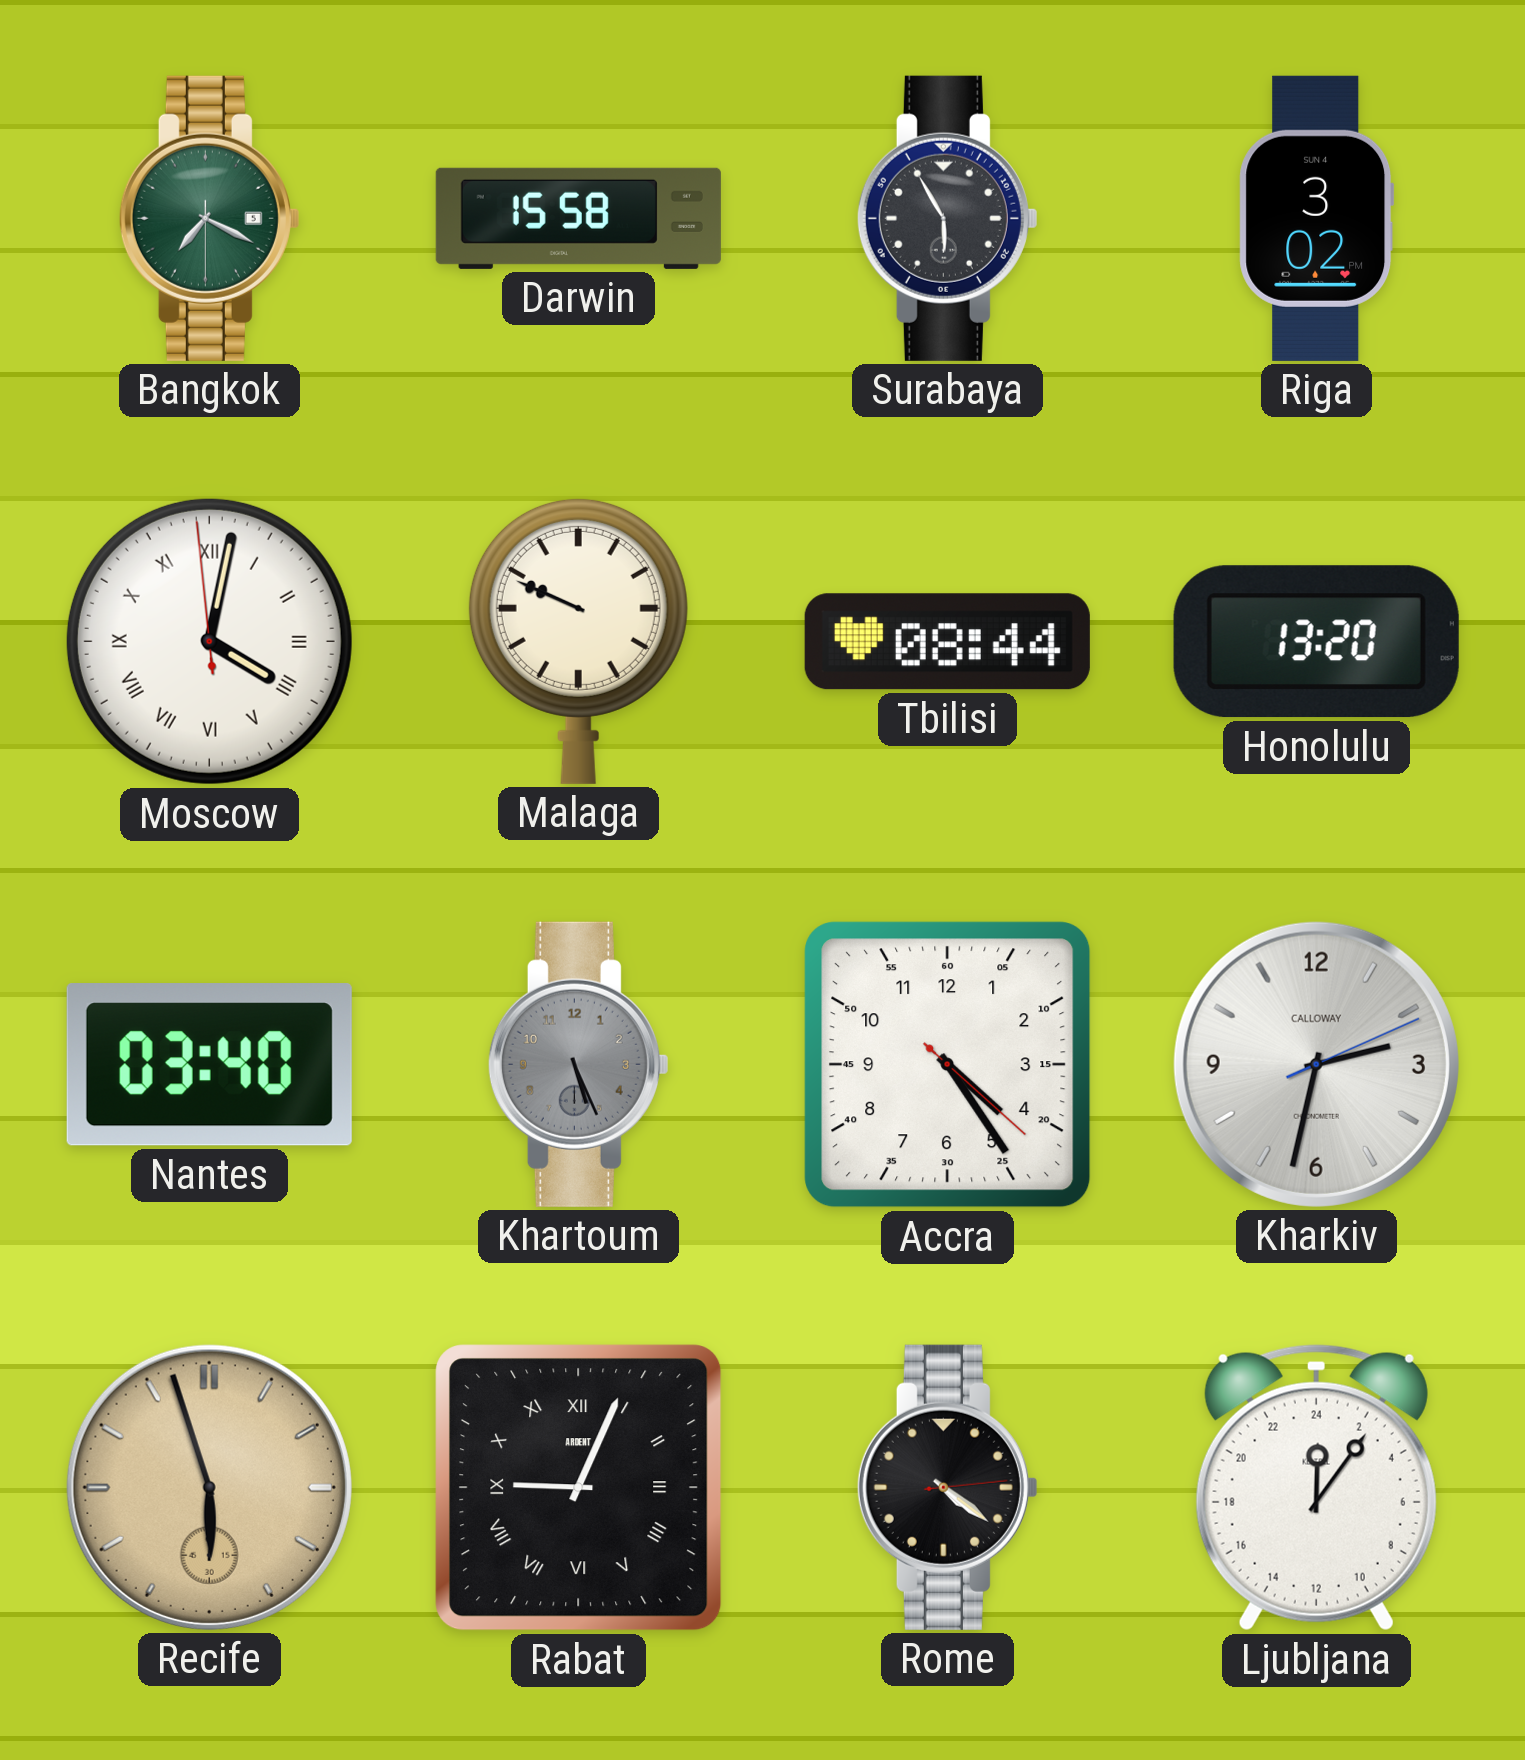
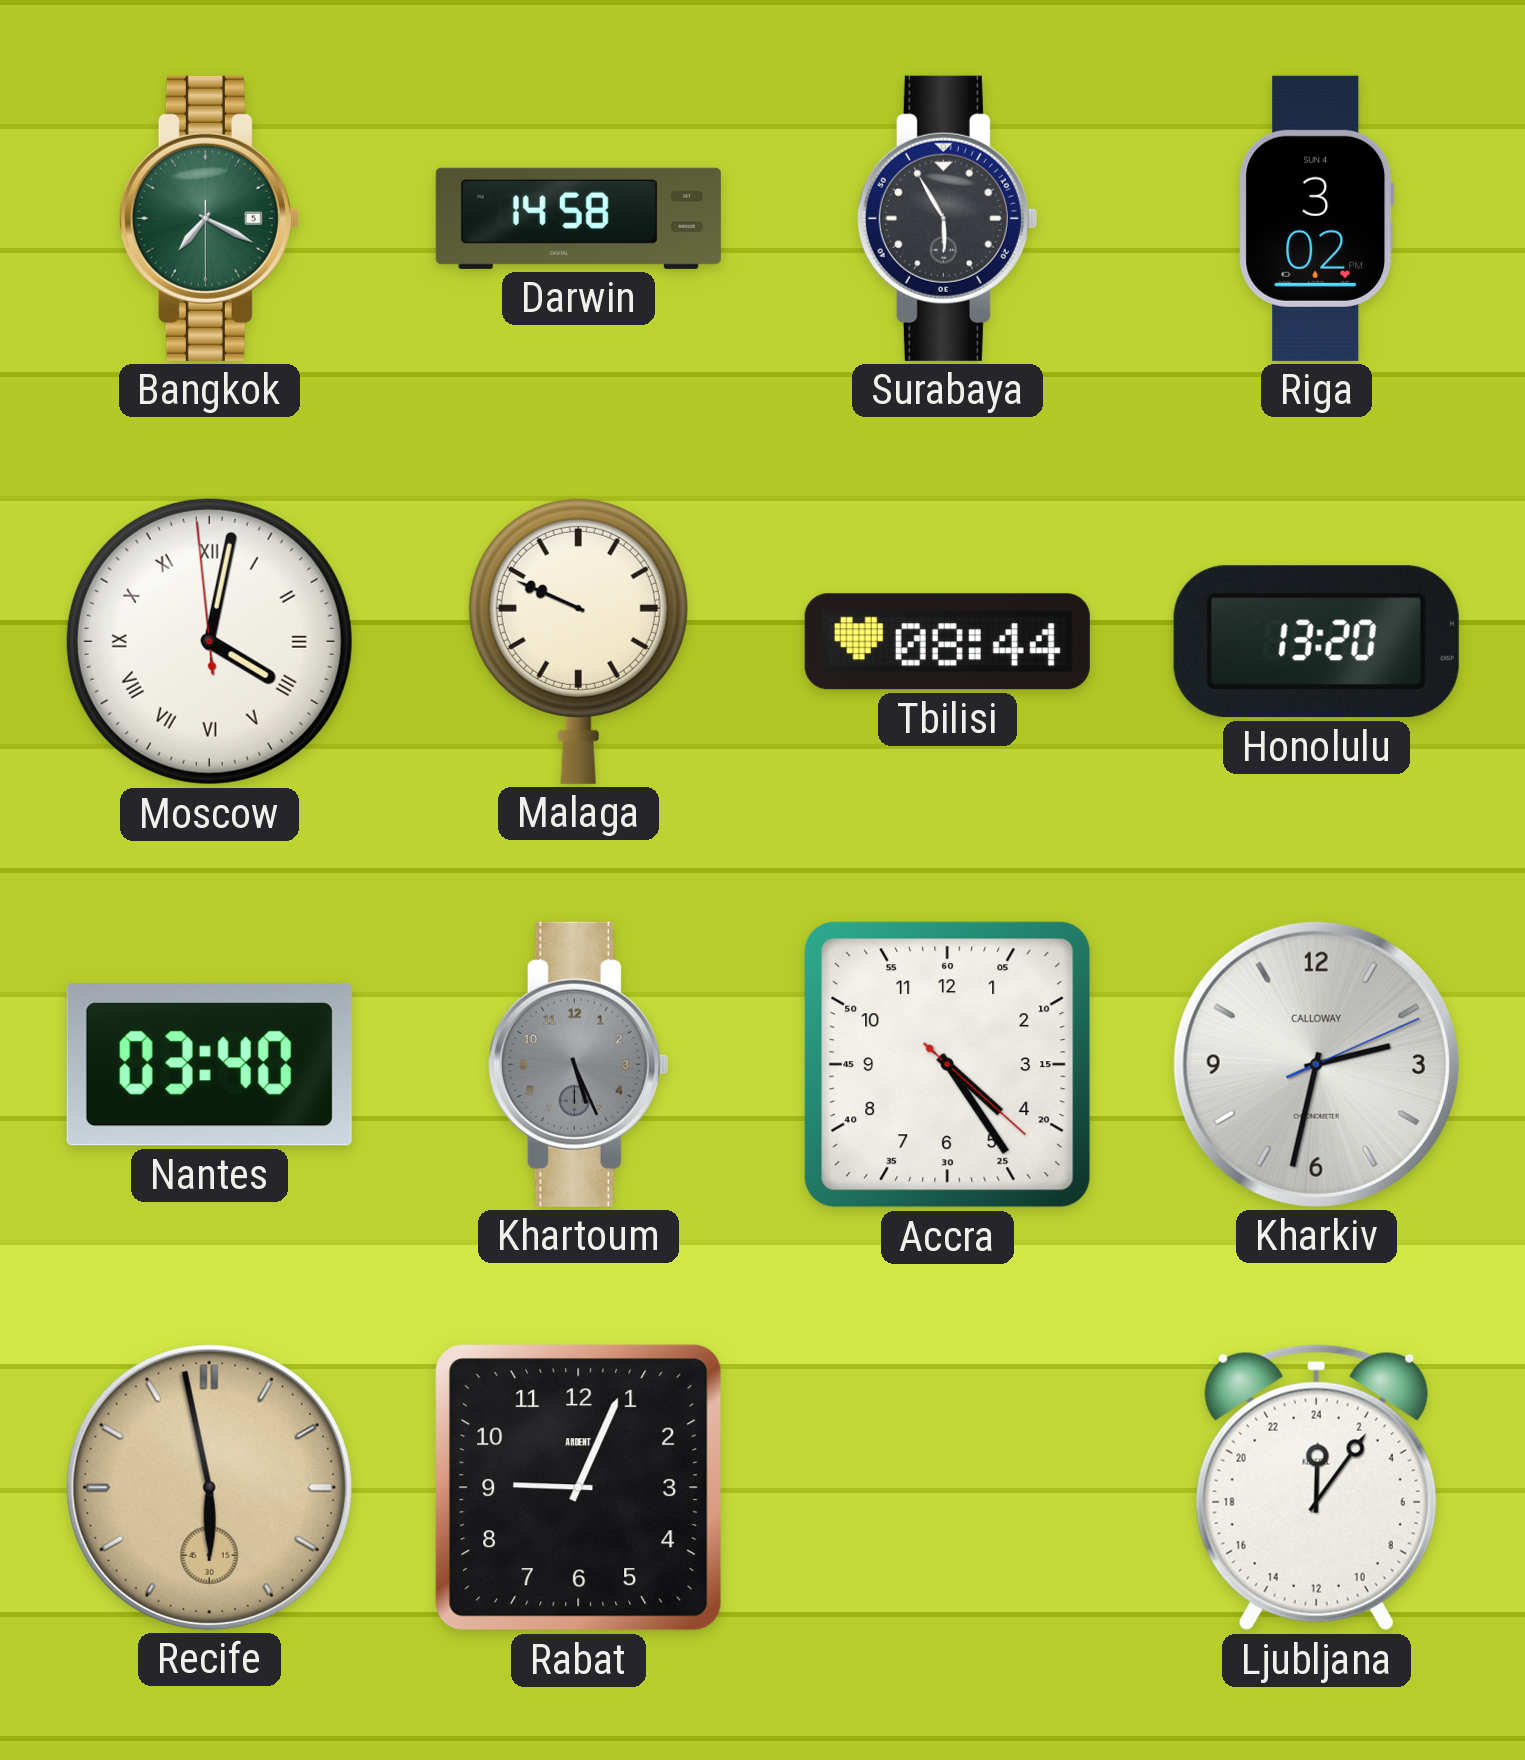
Darwin: 15:58 -> 14:58
Recife: 5:57 -> 5:58
Rabat numerals: Roman -> Arabic
Rome: 4:21 -> none
